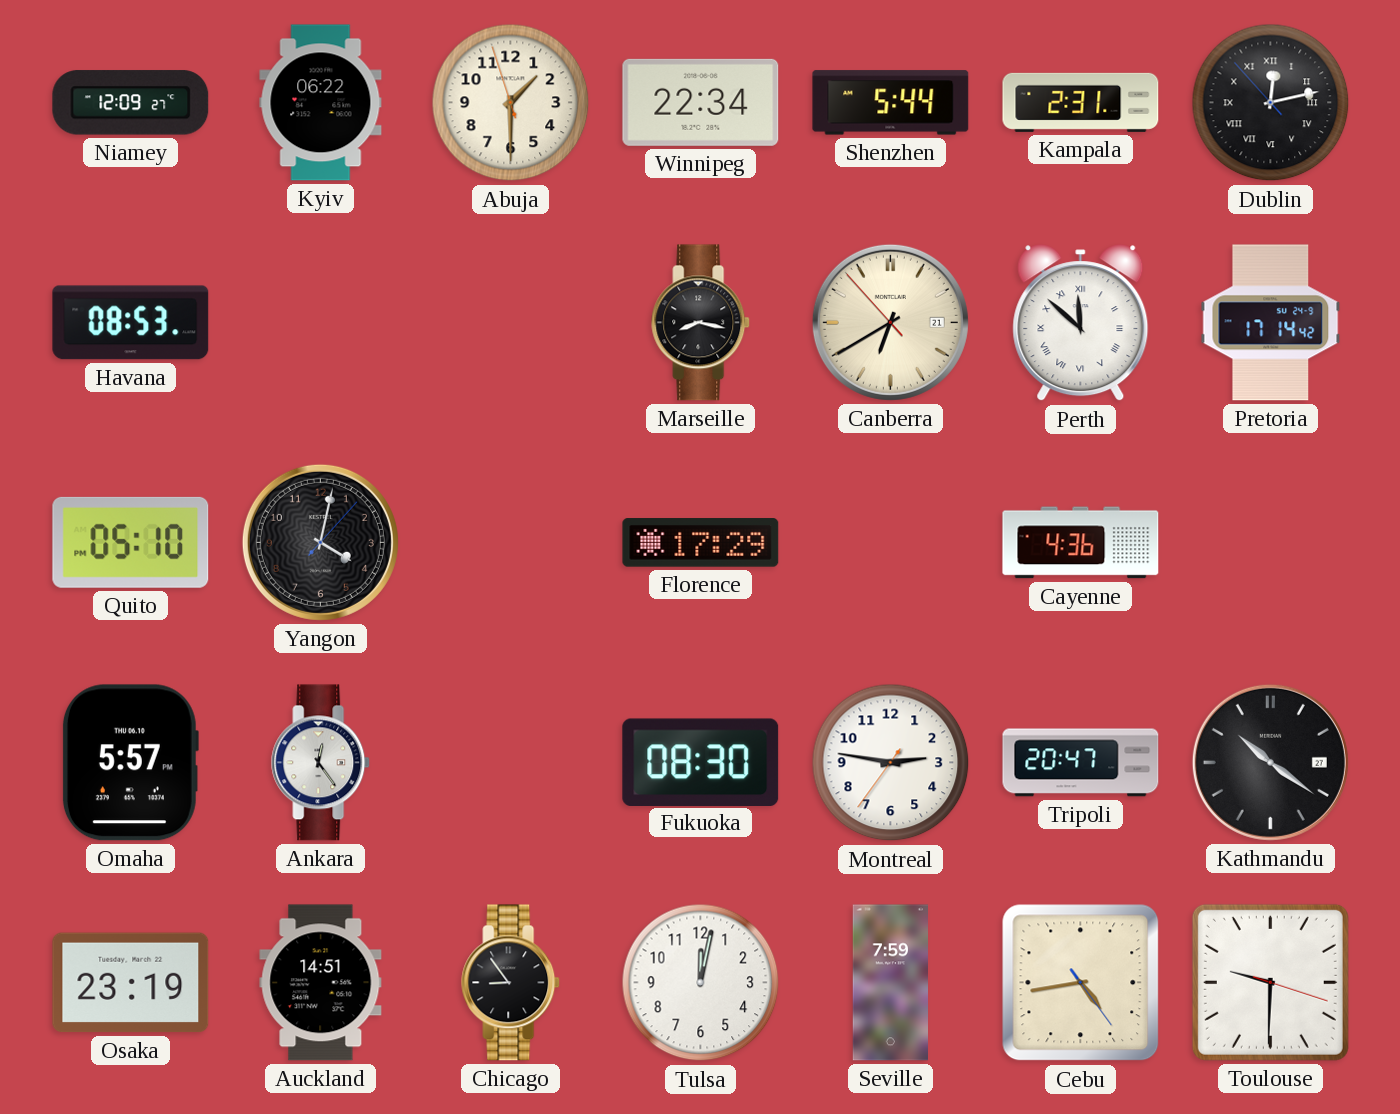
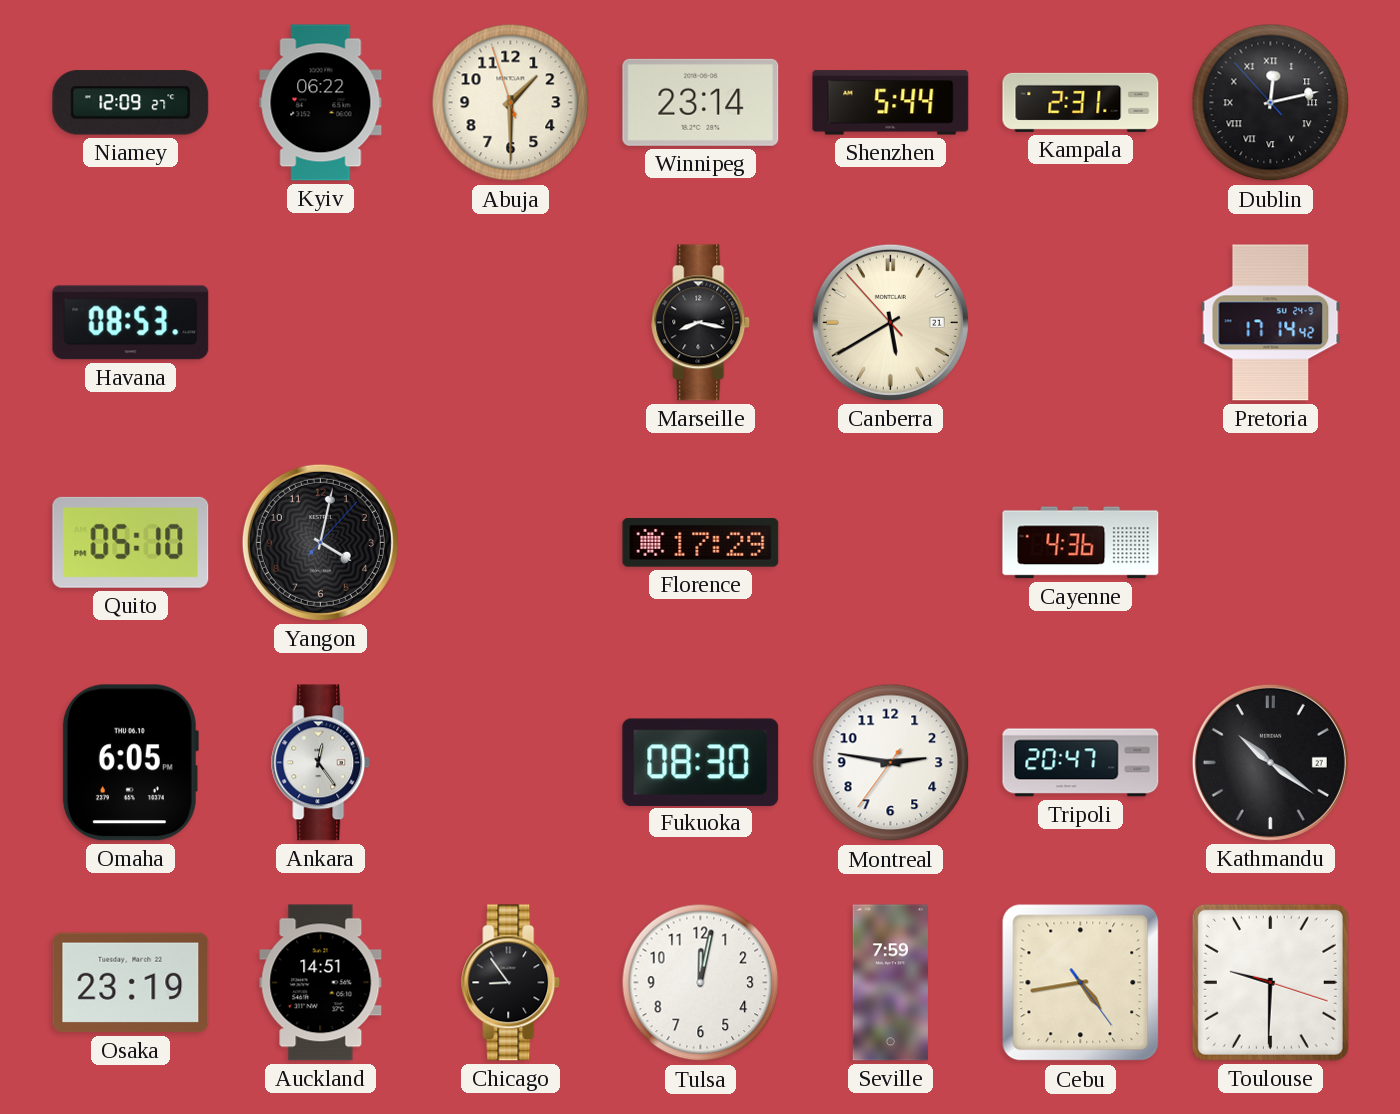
Winnipeg: 22:34 -> 23:14
Canberra: 6:39 -> 5:39
Perth: 11:52 -> none
Omaha: 5:57 -> 6:05
